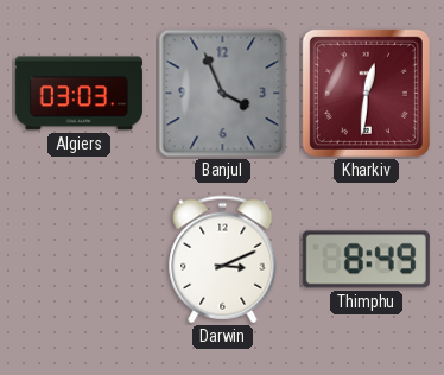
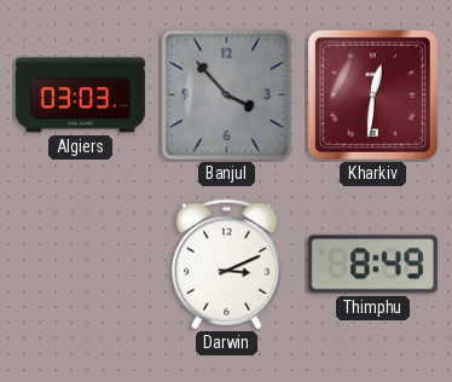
Banjul: 3:56 -> 3:53
